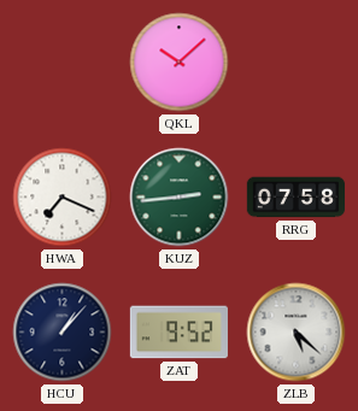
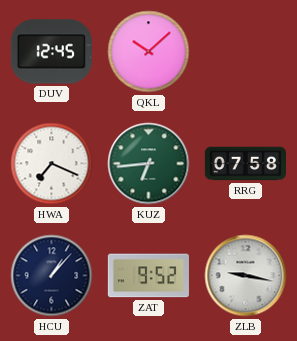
DUV: none -> 12:45
KUZ: 2:44 -> 6:44
ZLB: 5:22 -> 9:17
